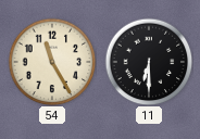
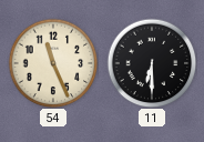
54: 11:25 -> 11:26
